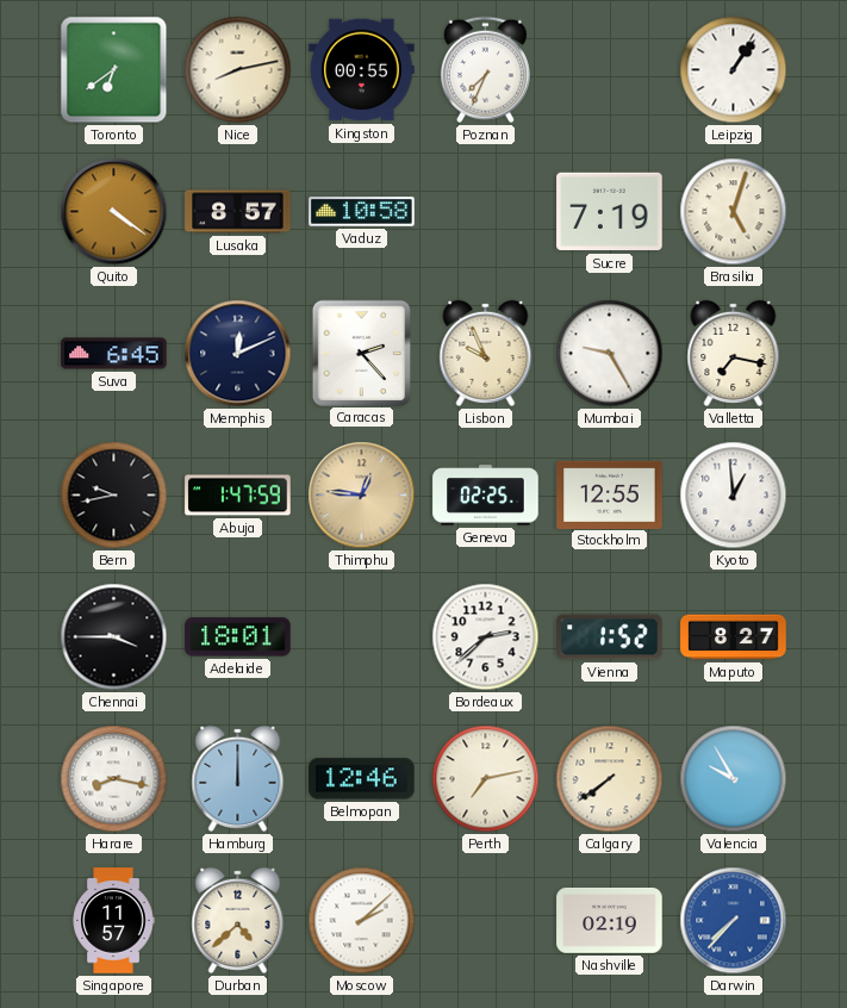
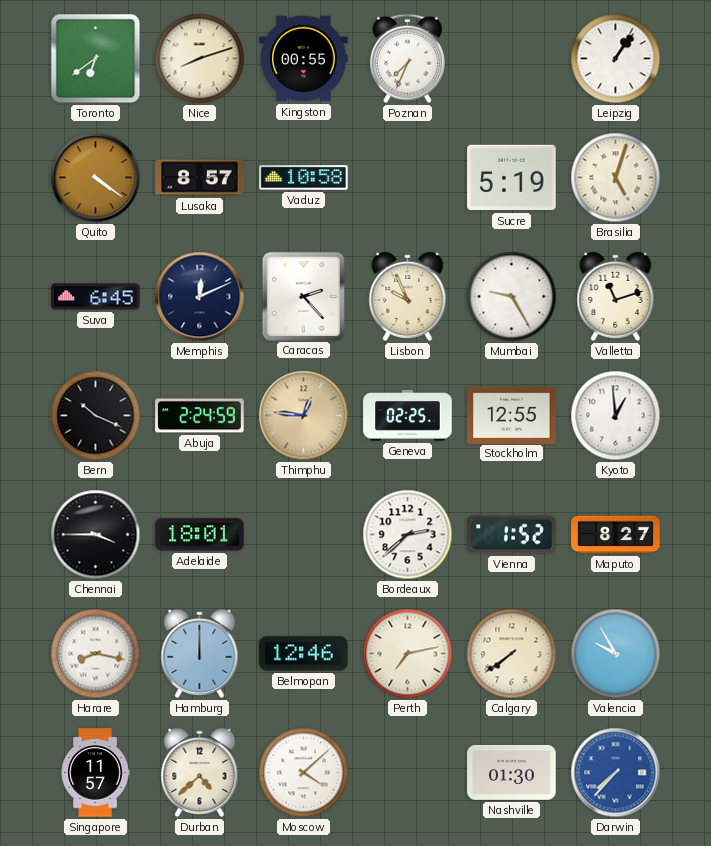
Nice: 8:13 -> 8:12
Sucre: 7:19 -> 5:19
Valletta: 7:17 -> 11:12
Bern: 9:43 -> 10:19
Abuja: 1:47 -> 2:24
Moscow: 2:08 -> 4:08
Nashville: 02:19 -> 01:30
